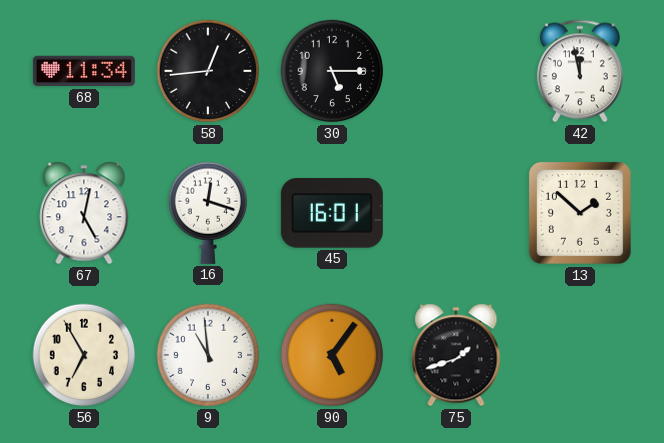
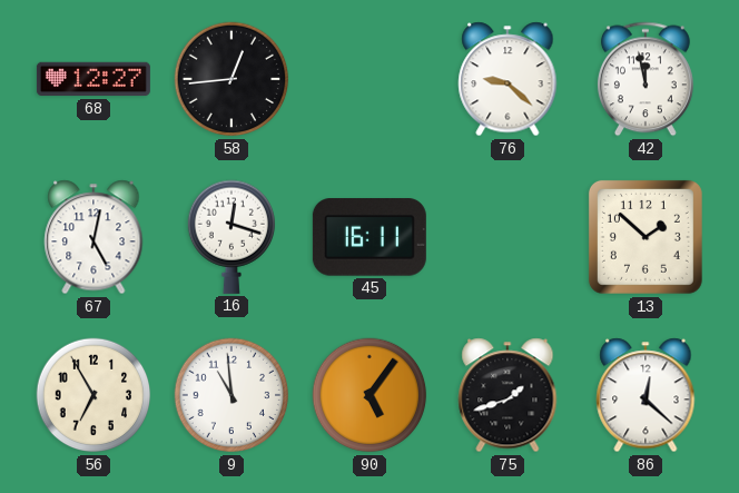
68: 11:34 -> 12:27
30: 5:15 -> none
76: none -> 9:22
45: 16:01 -> 16:11
86: none -> 12:22
